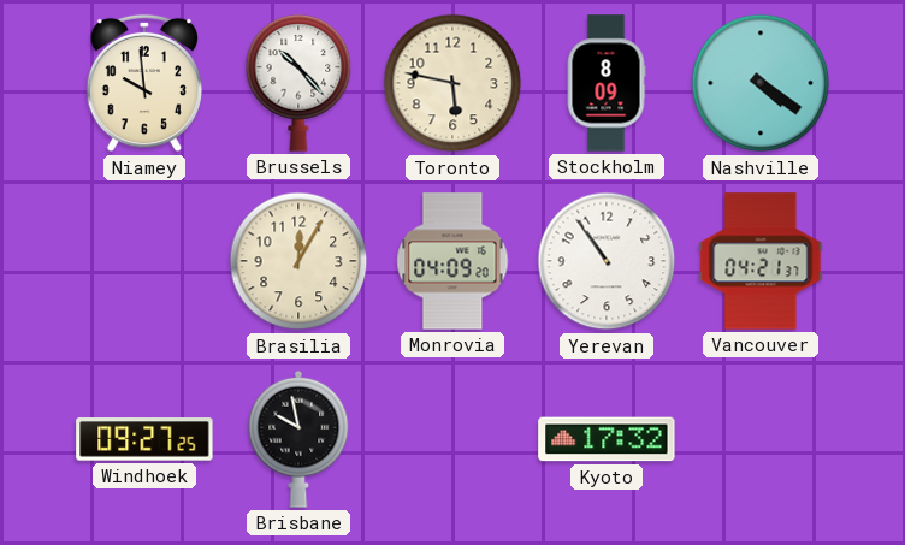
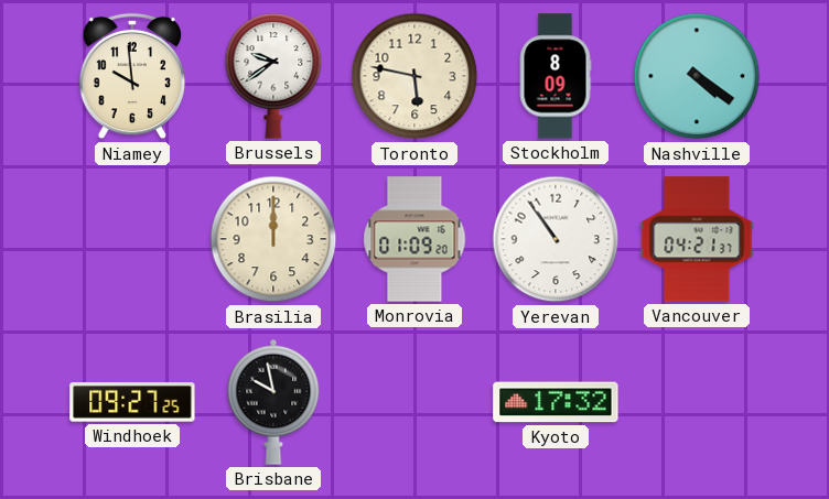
Brussels: 10:23 -> 9:39
Brasilia: 12:05 -> 12:00
Monrovia: 04:09 -> 01:09
